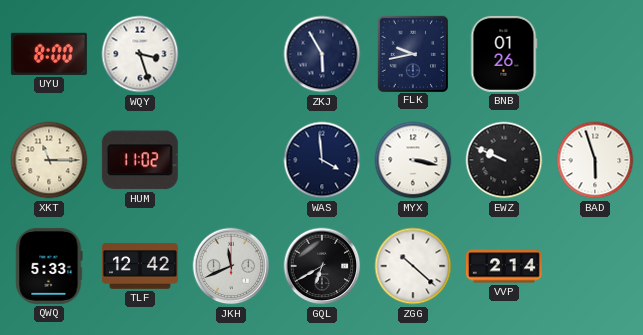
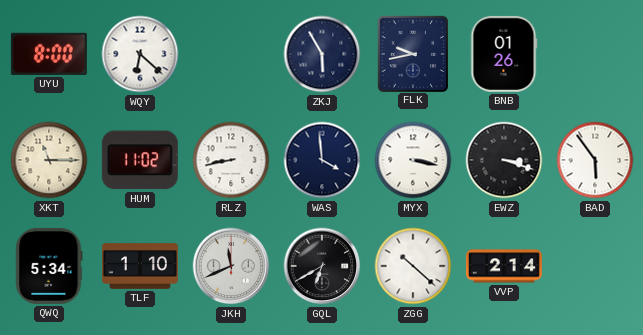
WQY: 3:27 -> 6:22
RLZ: none -> 8:43
EWZ: 9:49 -> 3:18
BAD: 5:57 -> 5:54
QWQ: 5:33 -> 5:34
TLF: 12:42 -> 1:10
